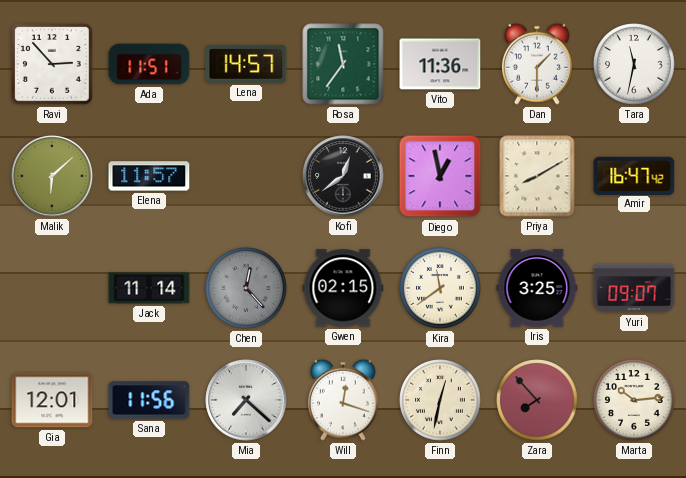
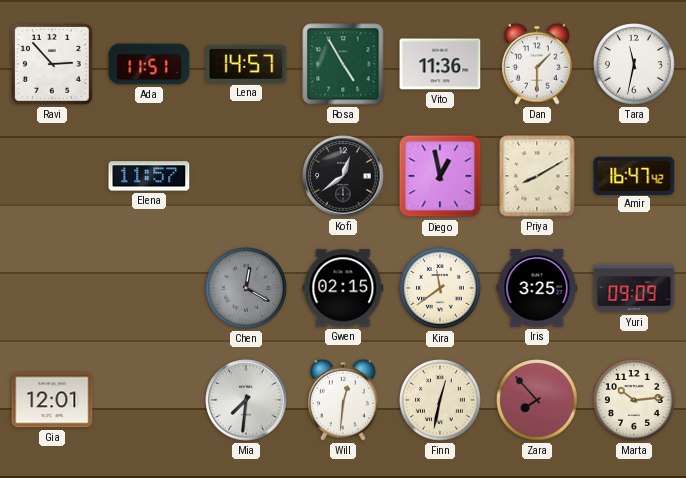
Rosa: 11:36 -> 4:55
Malik: 6:08 -> none
Jack: 11:14 -> none
Chen: 12:23 -> 12:20
Yuri: 09:07 -> 09:09
Sana: 11:56 -> none
Mia: 7:22 -> 7:31
Will: 12:18 -> 12:31
